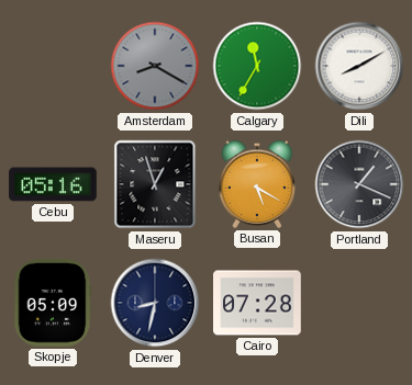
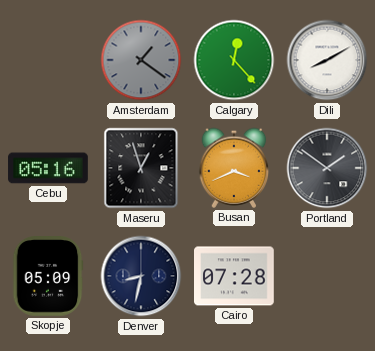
Amsterdam: 8:20 -> 1:21
Calgary: 11:35 -> 12:23
Busan: 5:20 -> 3:41
Portland: 1:19 -> 1:51
